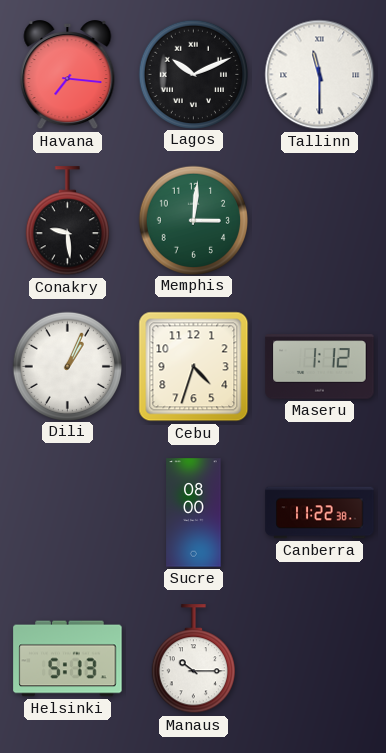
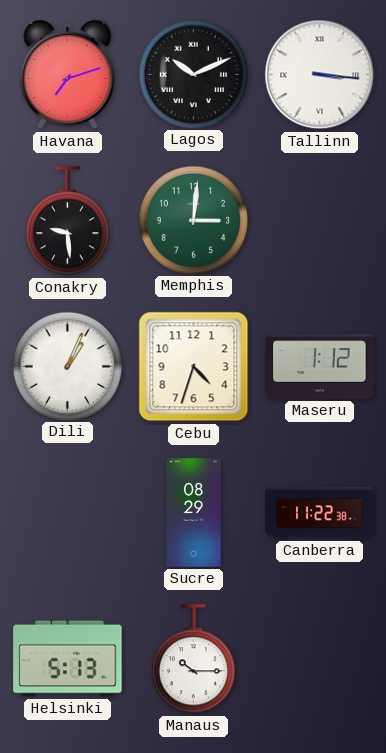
Havana: 7:16 -> 7:12
Tallinn: 11:30 -> 3:16
Sucre: 08:00 -> 08:29
